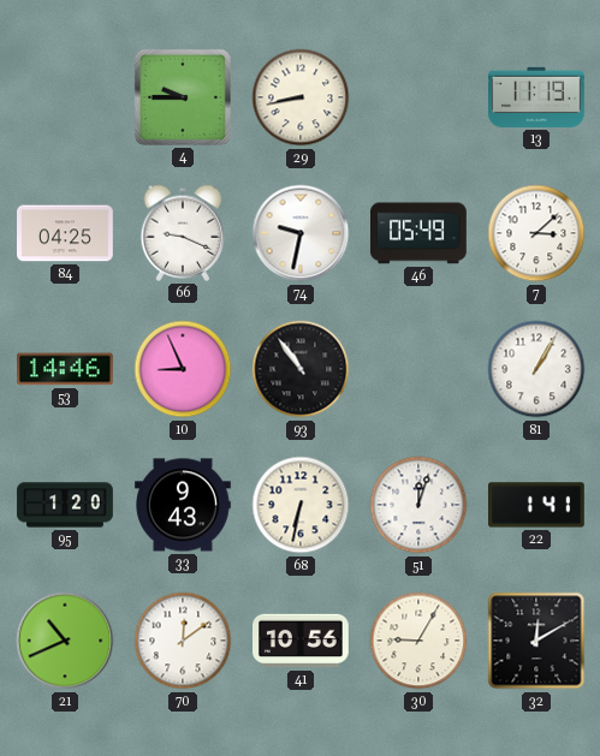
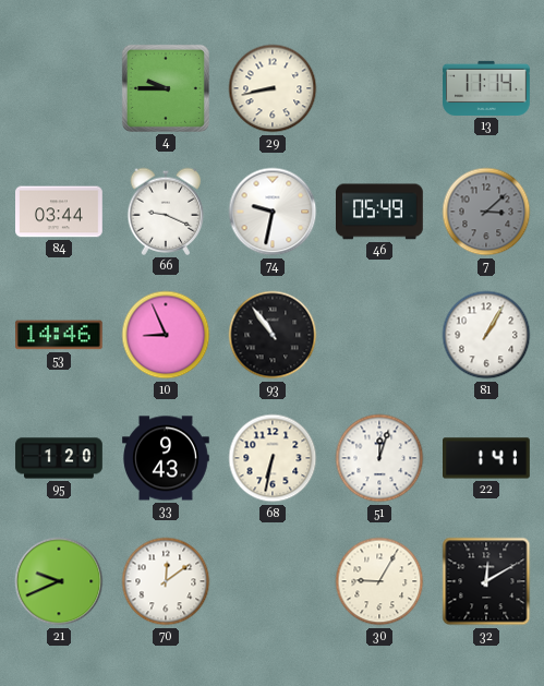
13: 11:19 -> 11:14
84: 04:25 -> 03:44
7 dial: white -> grey
21: 10:41 -> 9:41
41: 10:56 -> none
